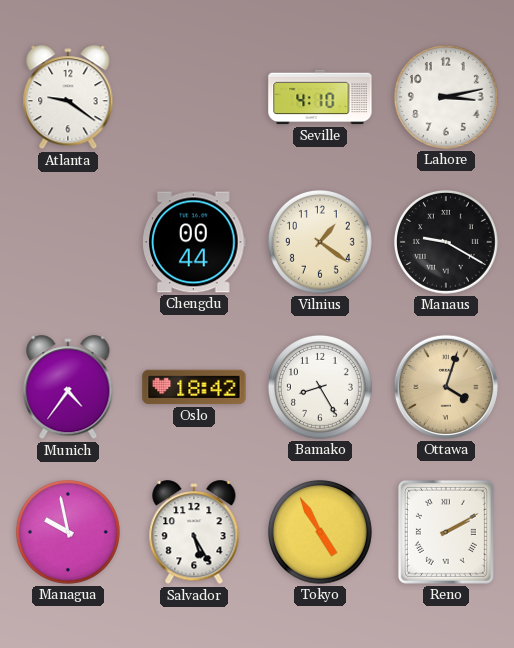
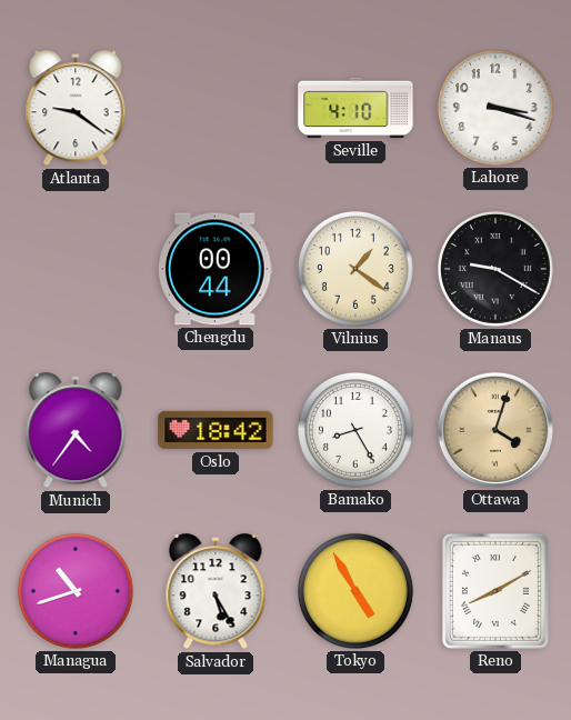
Lahore: 3:13 -> 3:18
Managua: 9:58 -> 10:42
Reno: 2:10 -> 8:10
